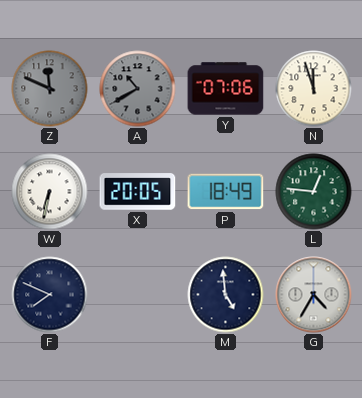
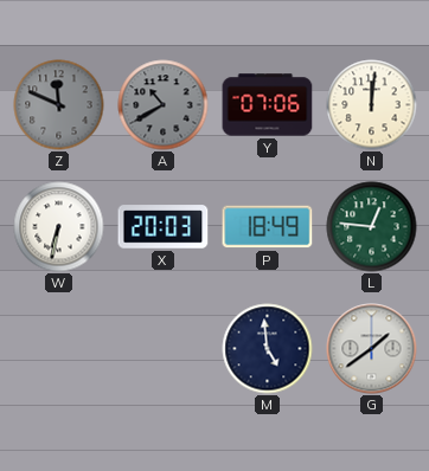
N: 11:57 -> 12:01
X: 20:05 -> 20:03
F: 7:49 -> none
G: 4:35 -> 1:39
